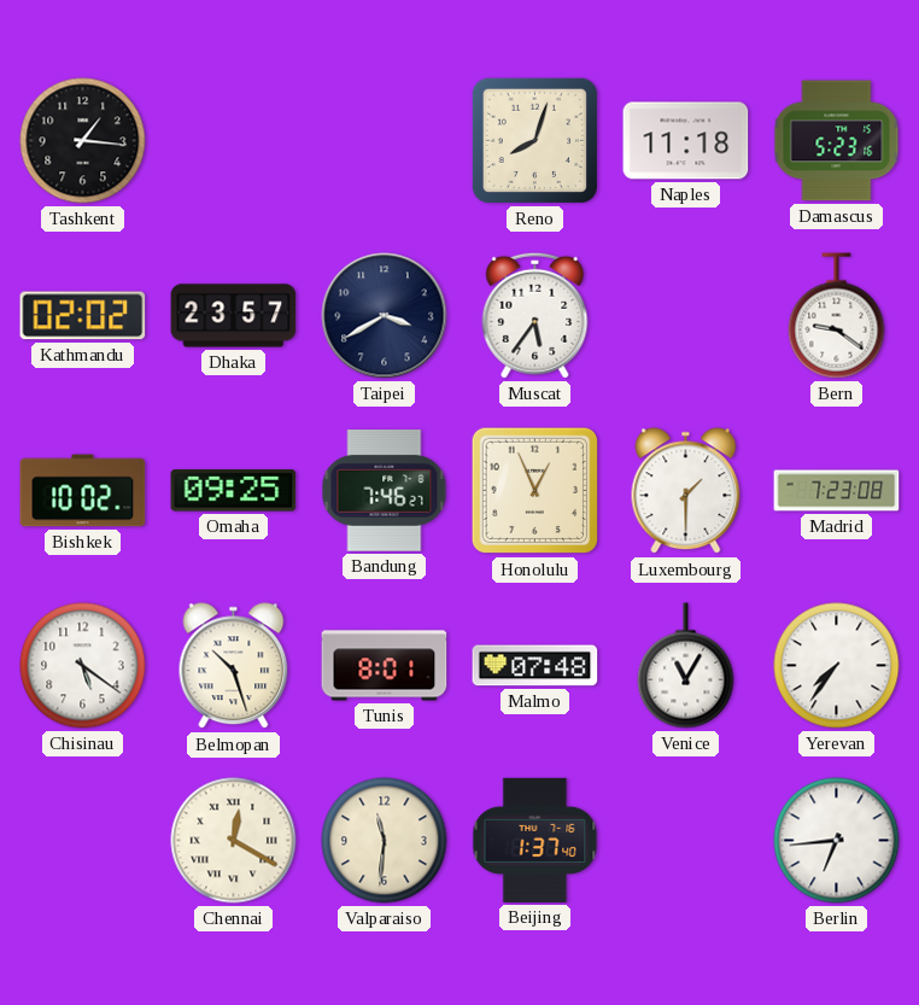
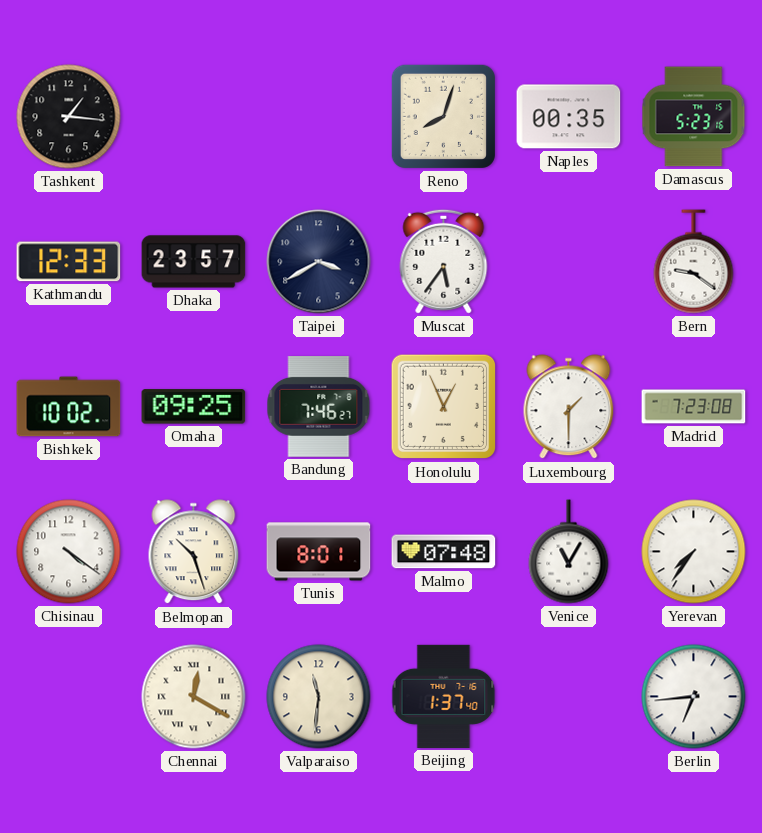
Naples: 11:18 -> 00:35
Kathmandu: 02:02 -> 12:33
Chisinau: 5:21 -> 4:21
